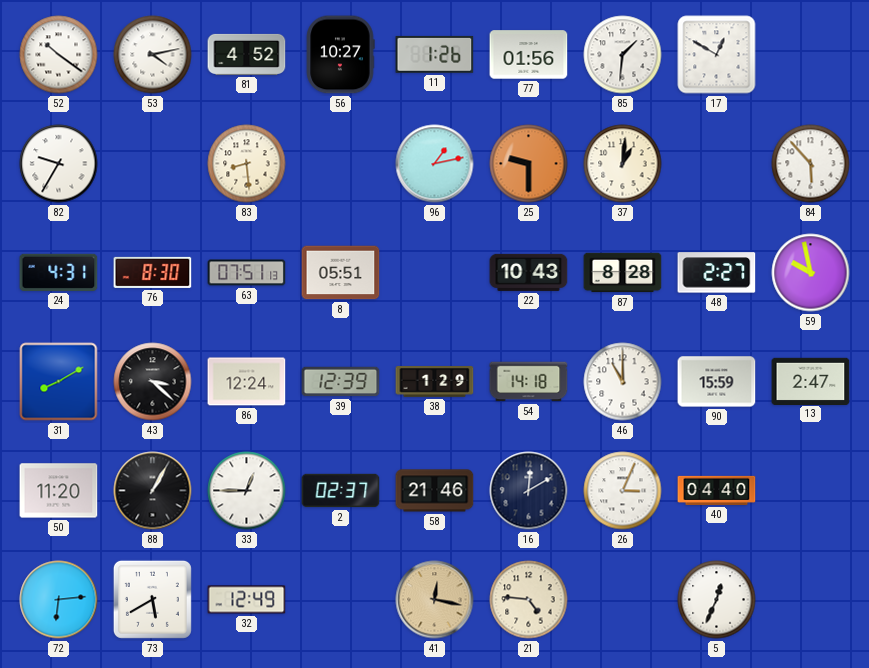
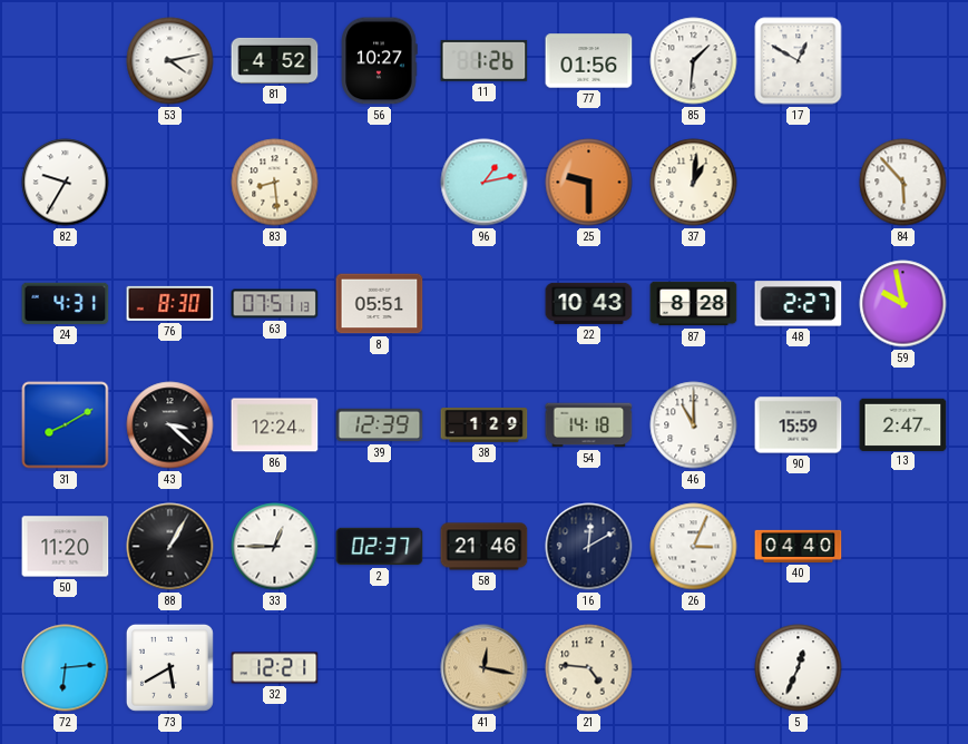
52: 10:21 -> none
32: 12:49 -> 12:21
